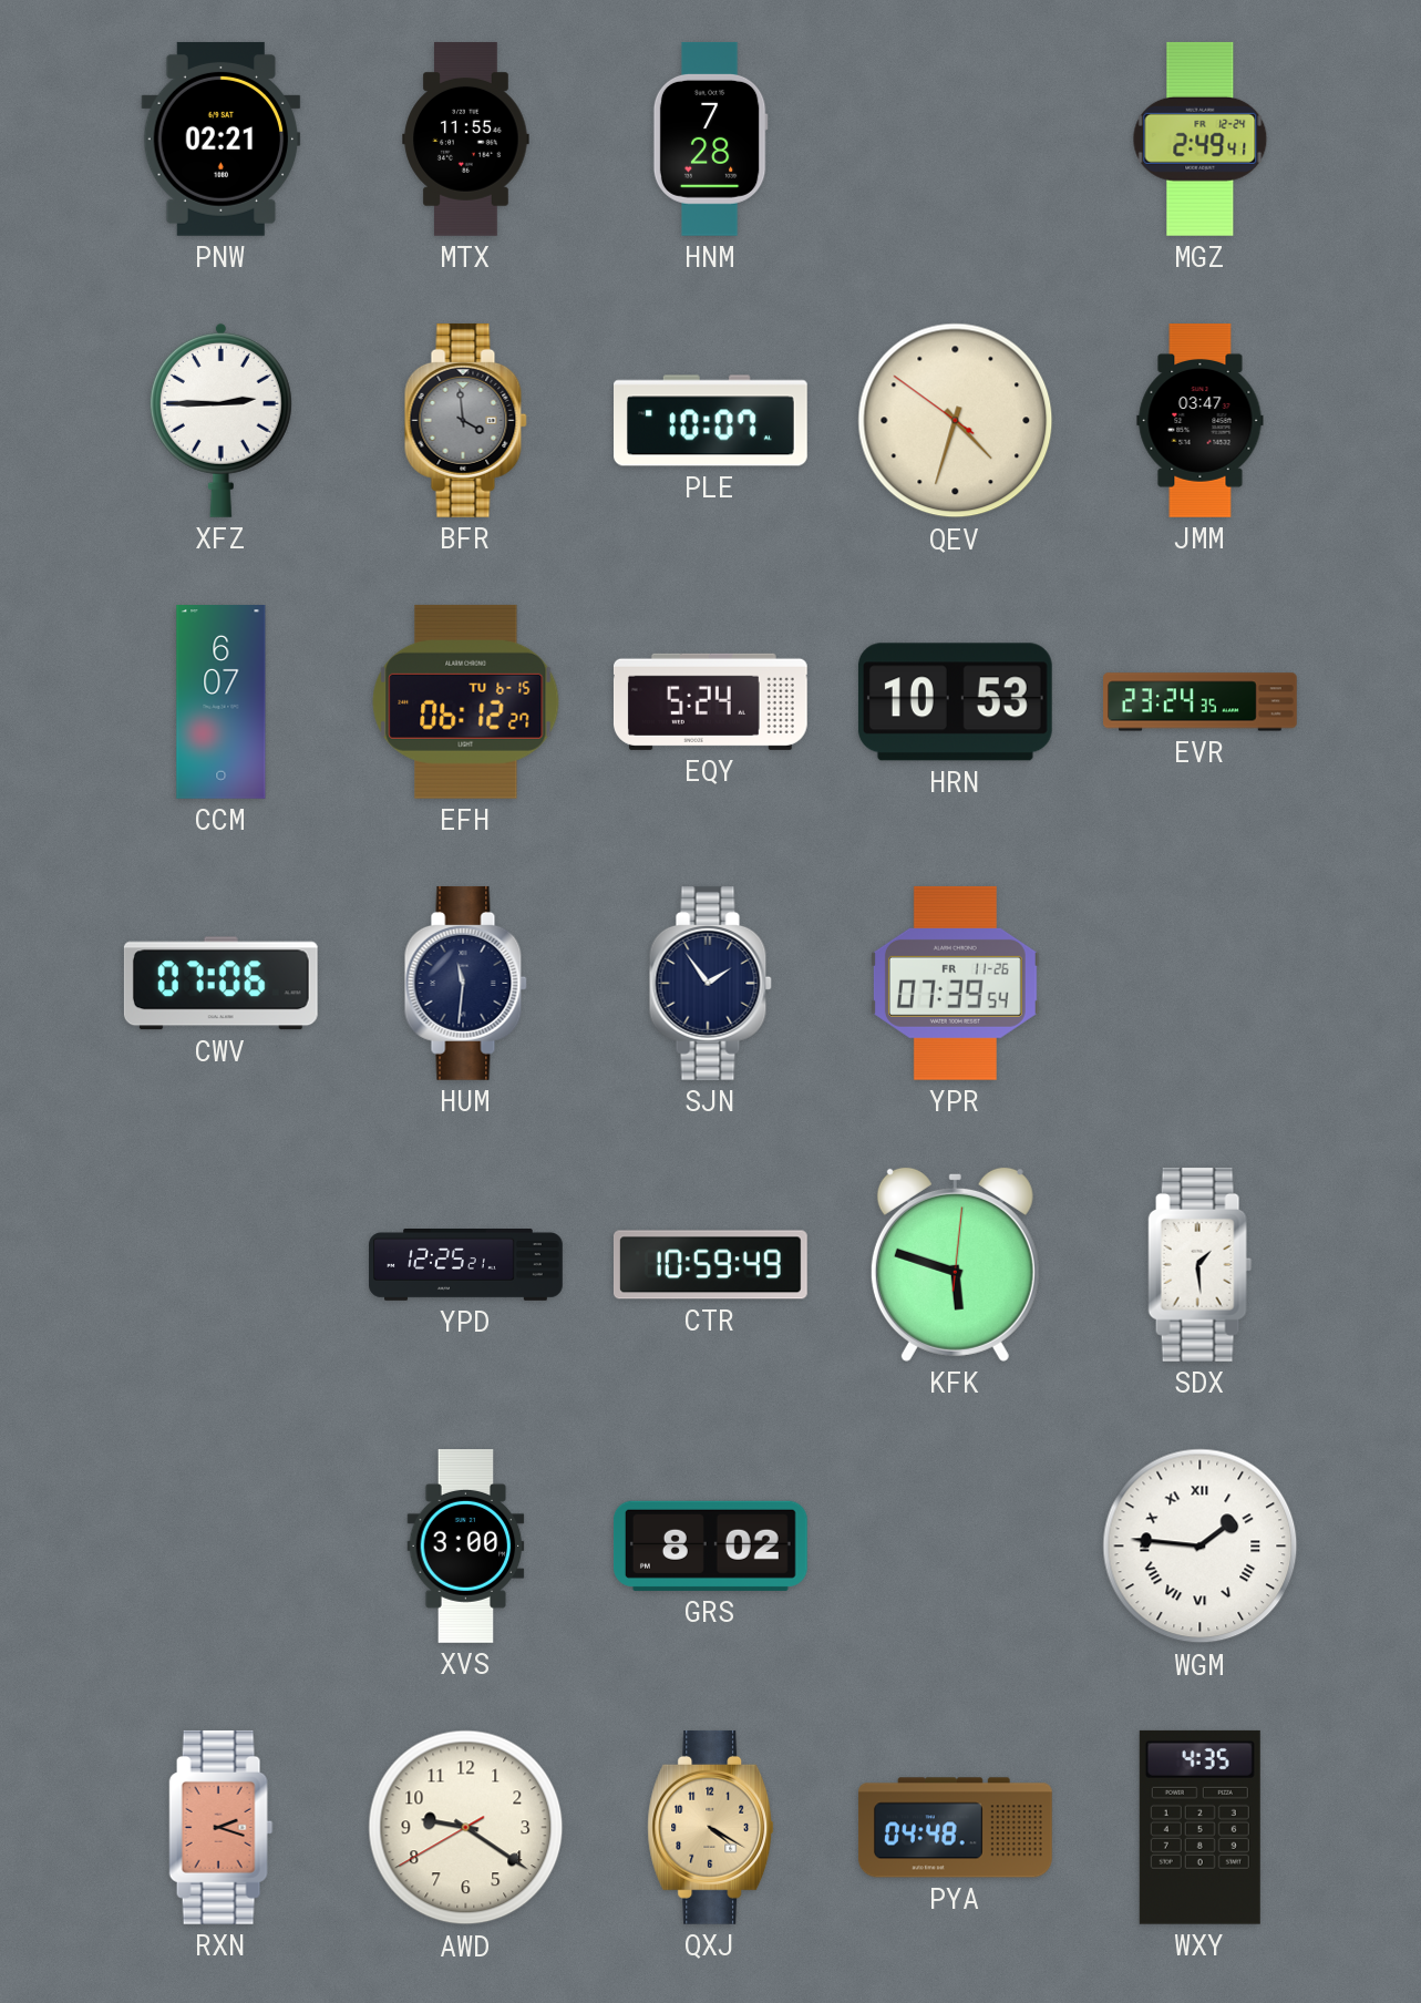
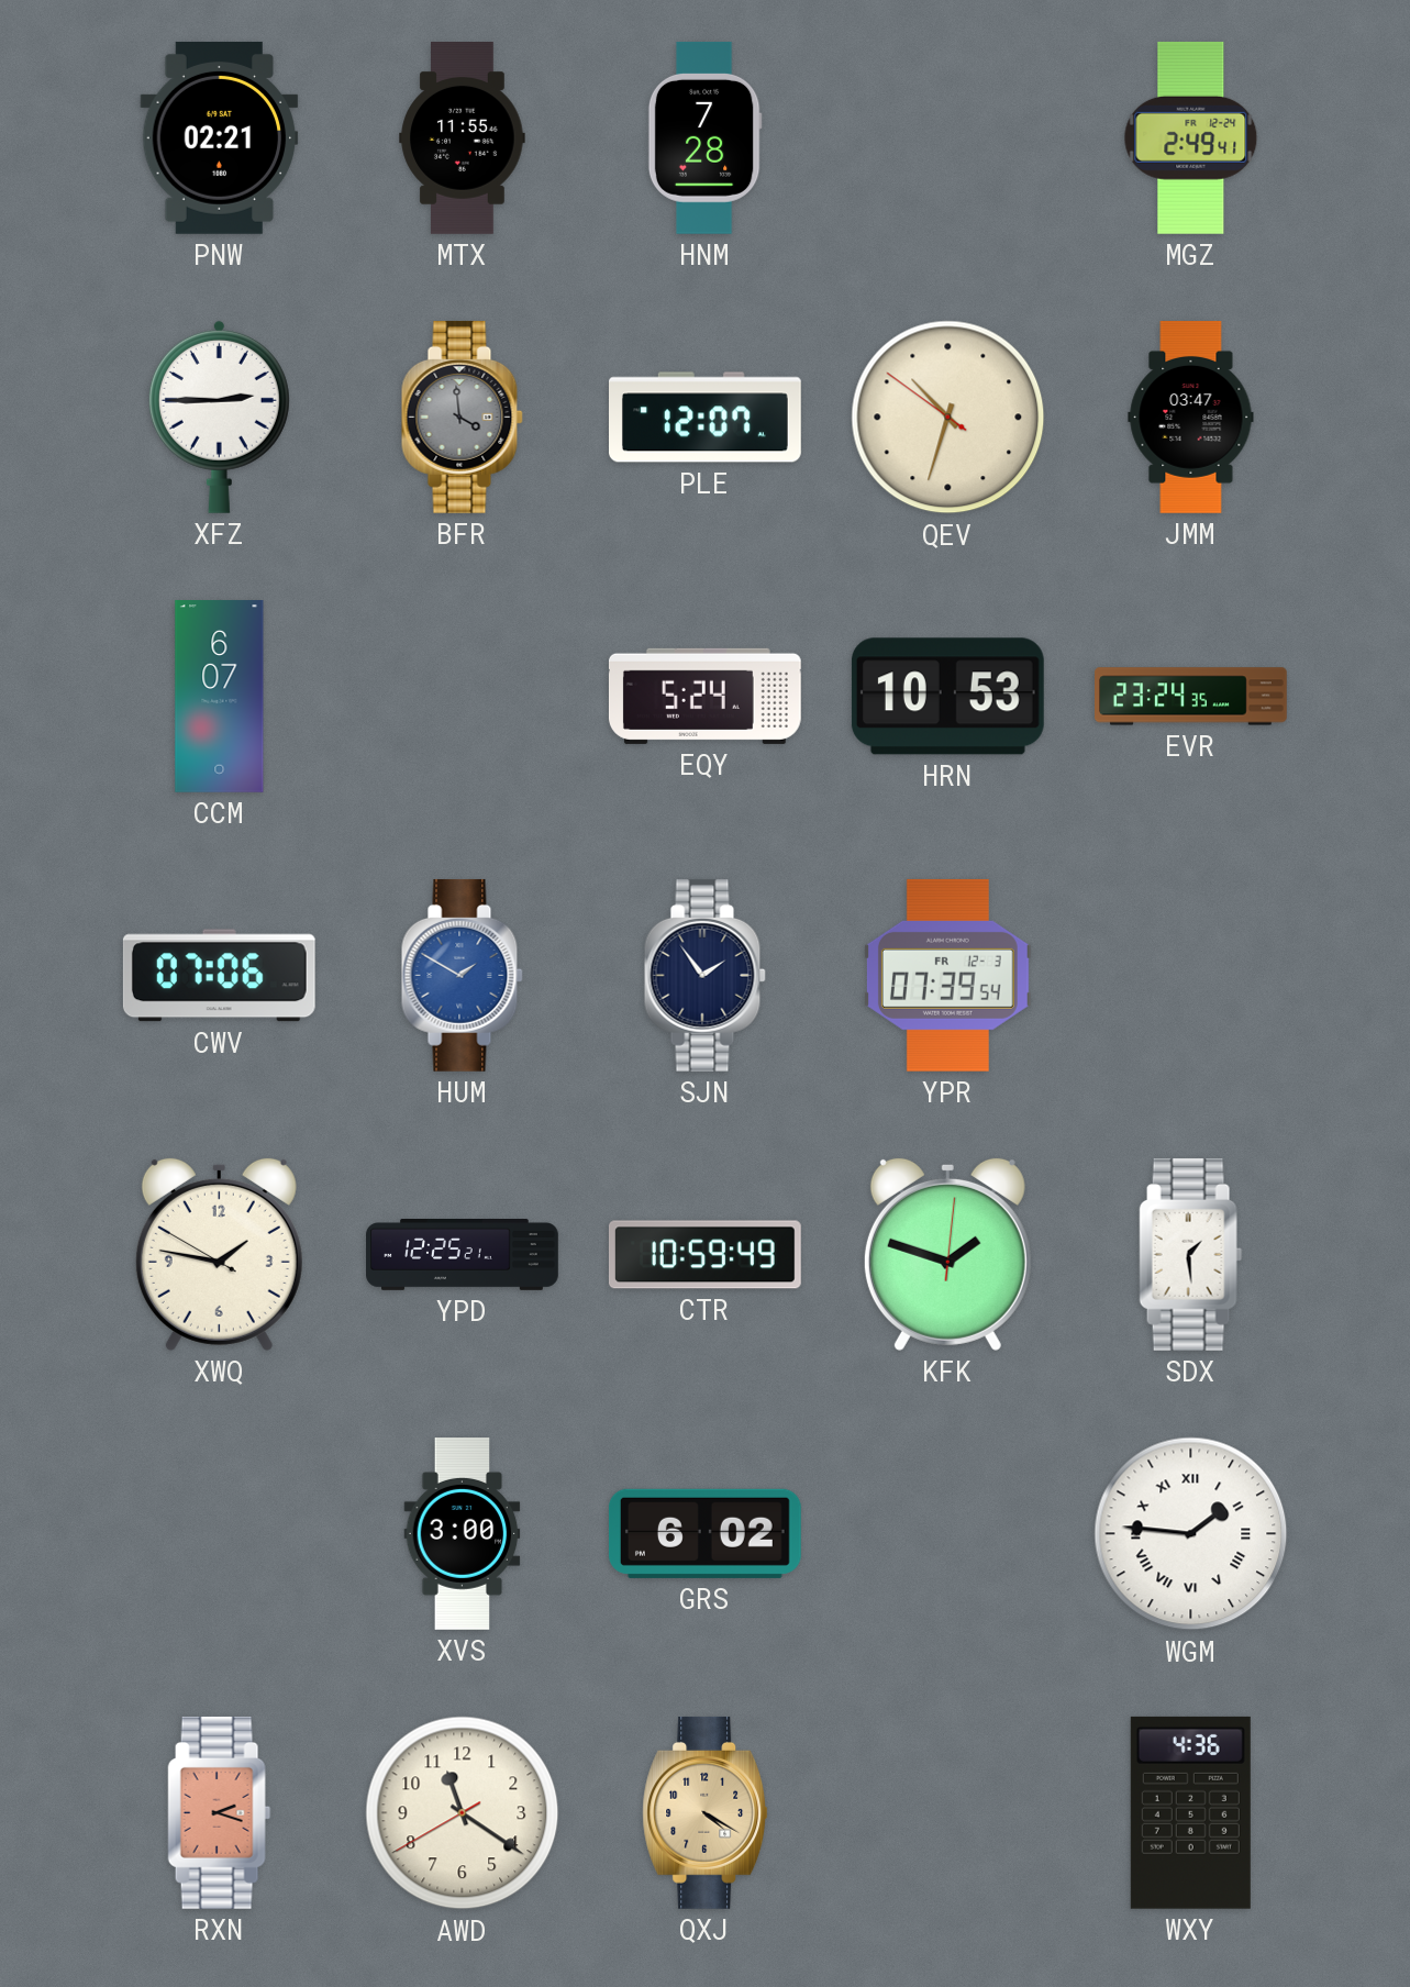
PLE: 10:07 -> 12:07
QEV: 4:32 -> 10:32
EFH: 06:12 -> none
HUM: 11:31 -> 1:50
HUM dial: navy -> blue
YPR date: FR 11-26 -> FR 12-3
XWQ: none -> 1:46
KFK: 5:48 -> 1:48
GRS: 8:02 -> 6:02
AWD: 9:20 -> 11:20
PYA: 04:48 -> none
WXY: 4:35 -> 4:36
